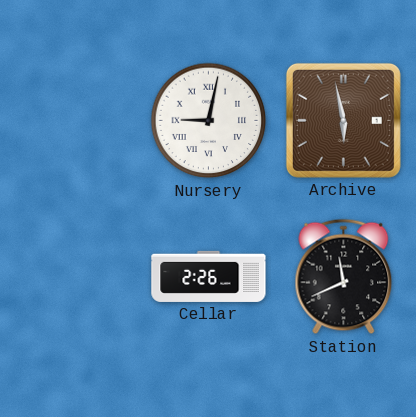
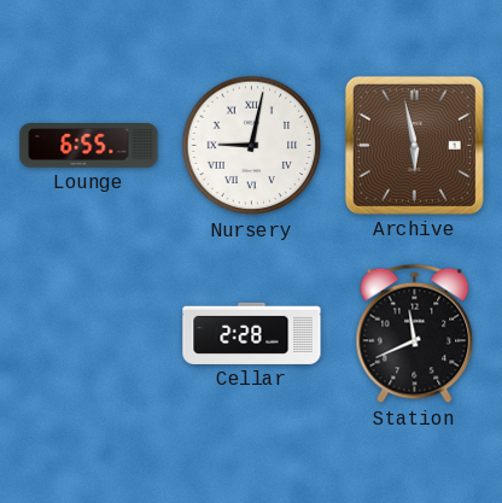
Lounge: none -> 6:55
Cellar: 2:26 -> 2:28
